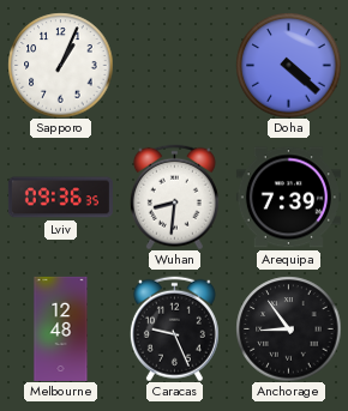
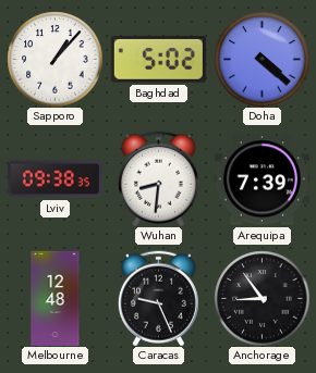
Sapporo: 1:04 -> 1:07
Baghdad: none -> 5:02
Lviv: 09:36 -> 09:38
